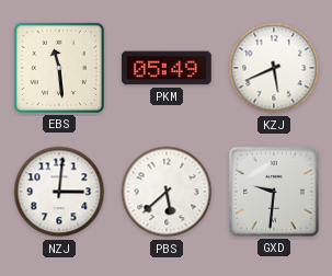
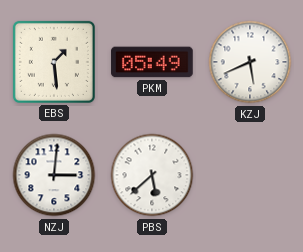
EBS: 11:29 -> 1:29
GXD: 9:31 -> none
